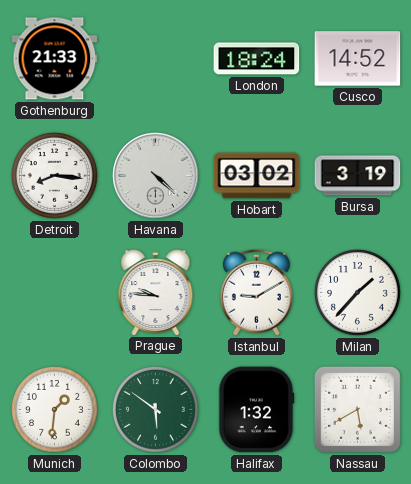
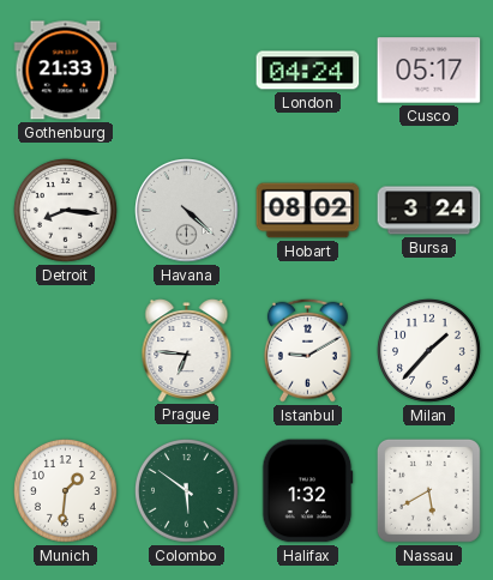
London: 18:24 -> 04:24
Cusco: 14:52 -> 05:17
Hobart: 03:02 -> 08:02
Bursa: 3:19 -> 3:24
Prague: 9:46 -> 6:46
